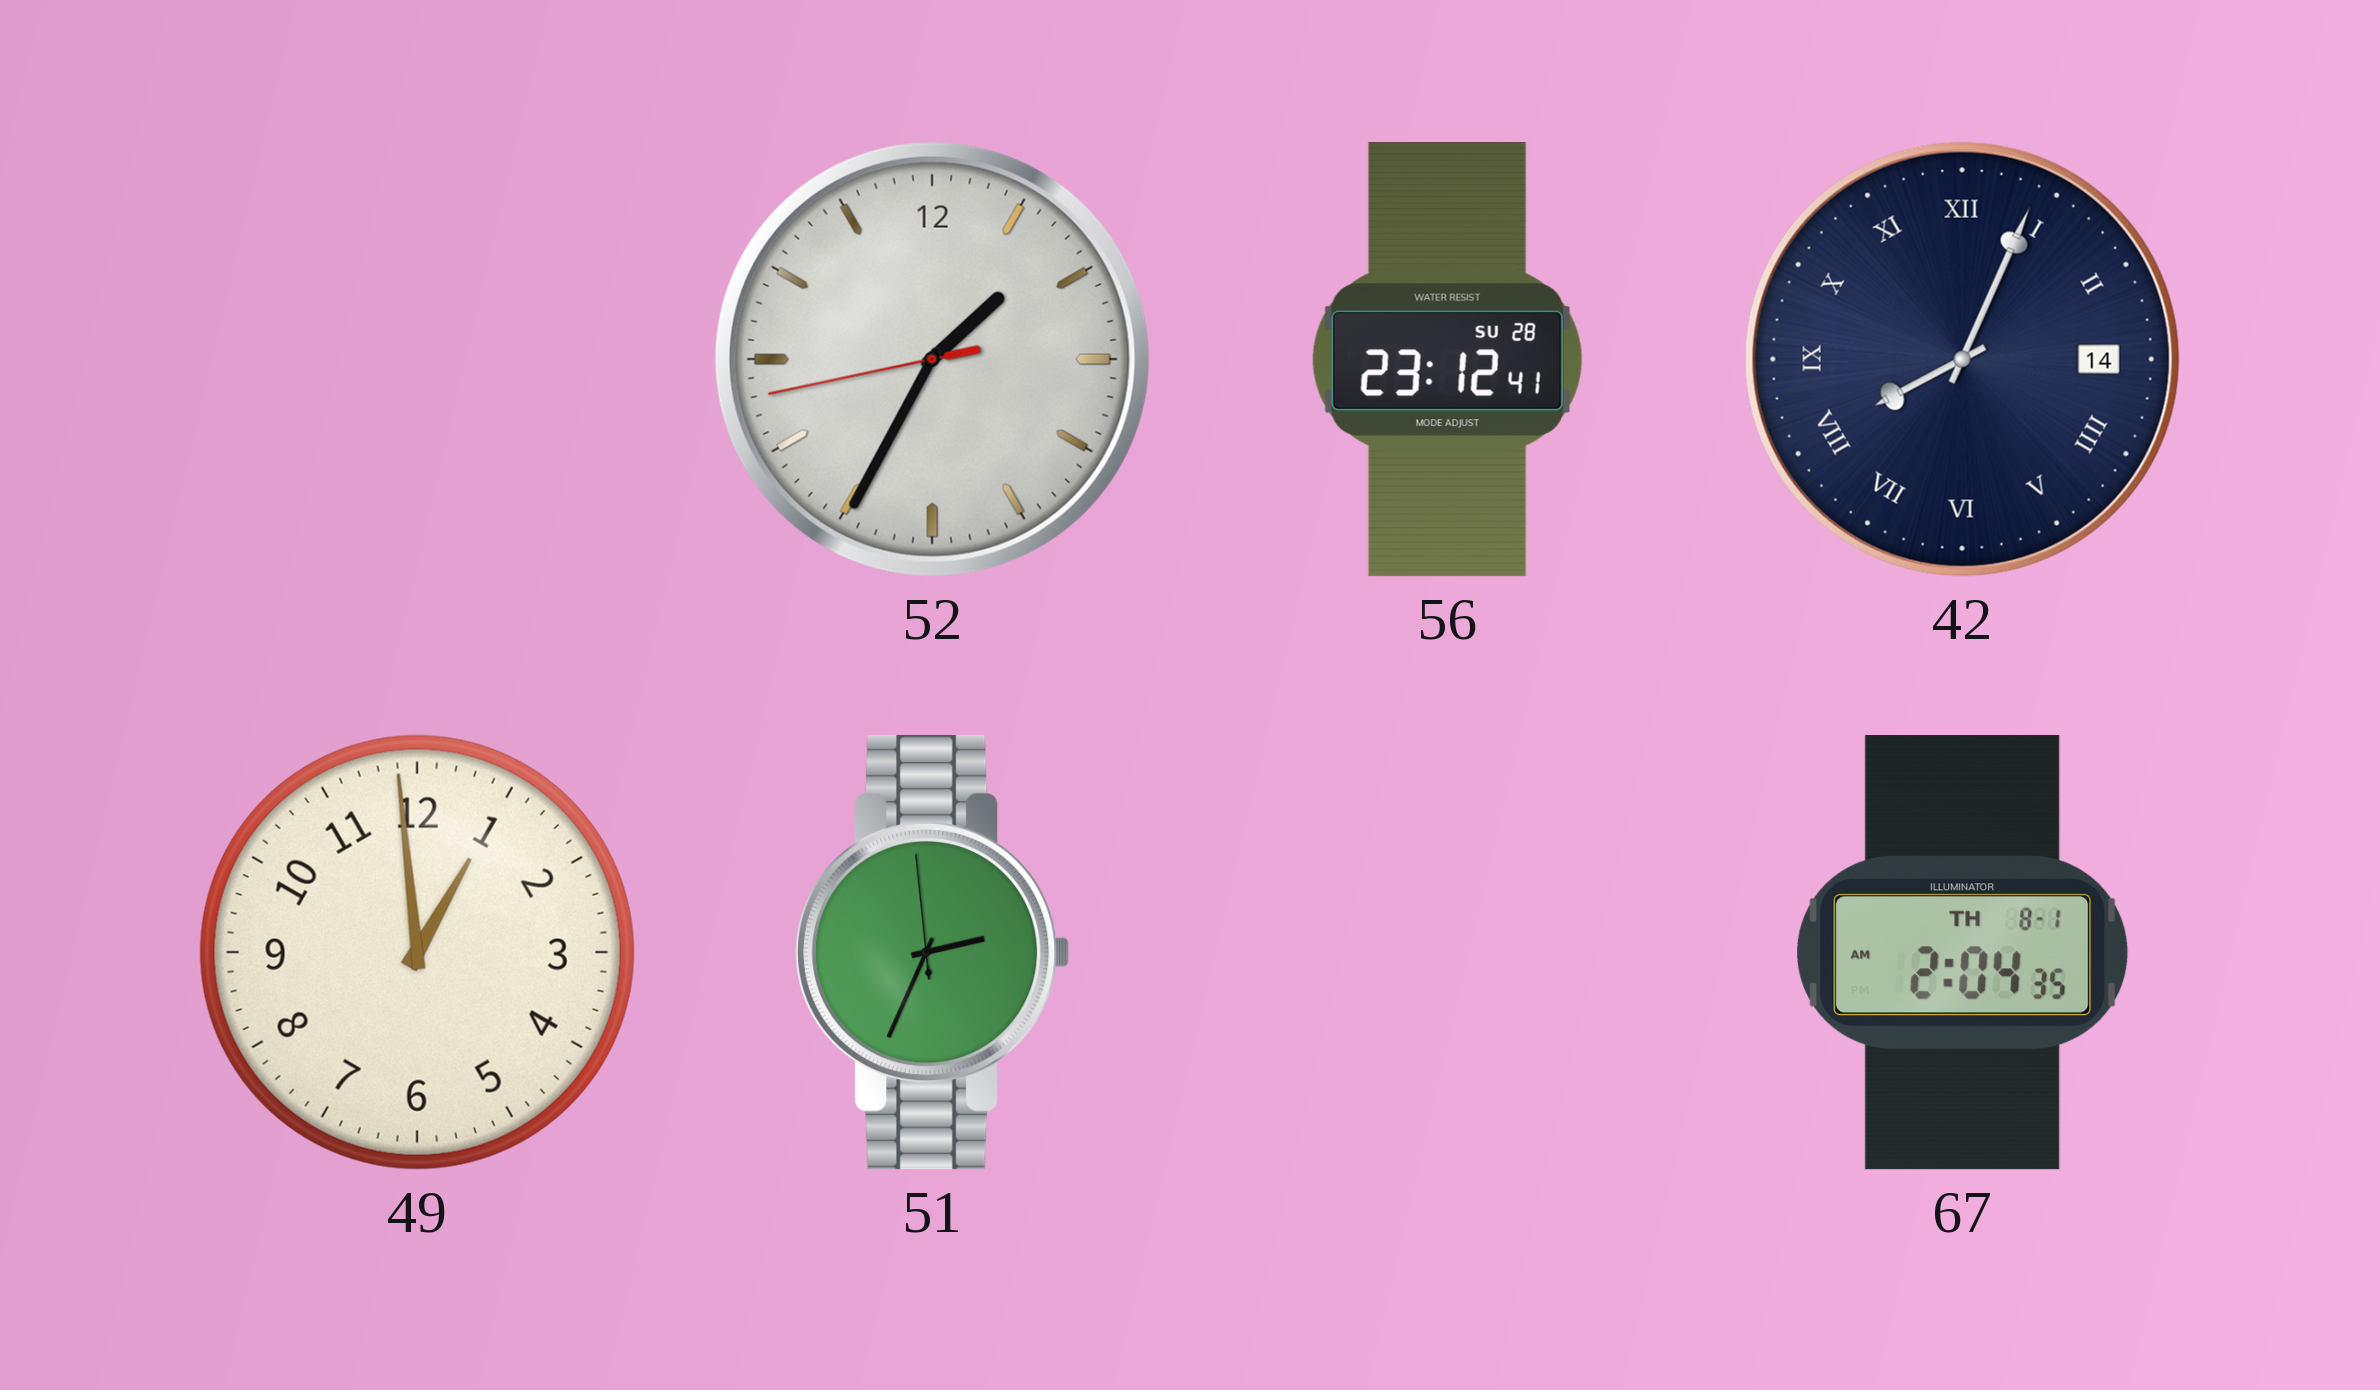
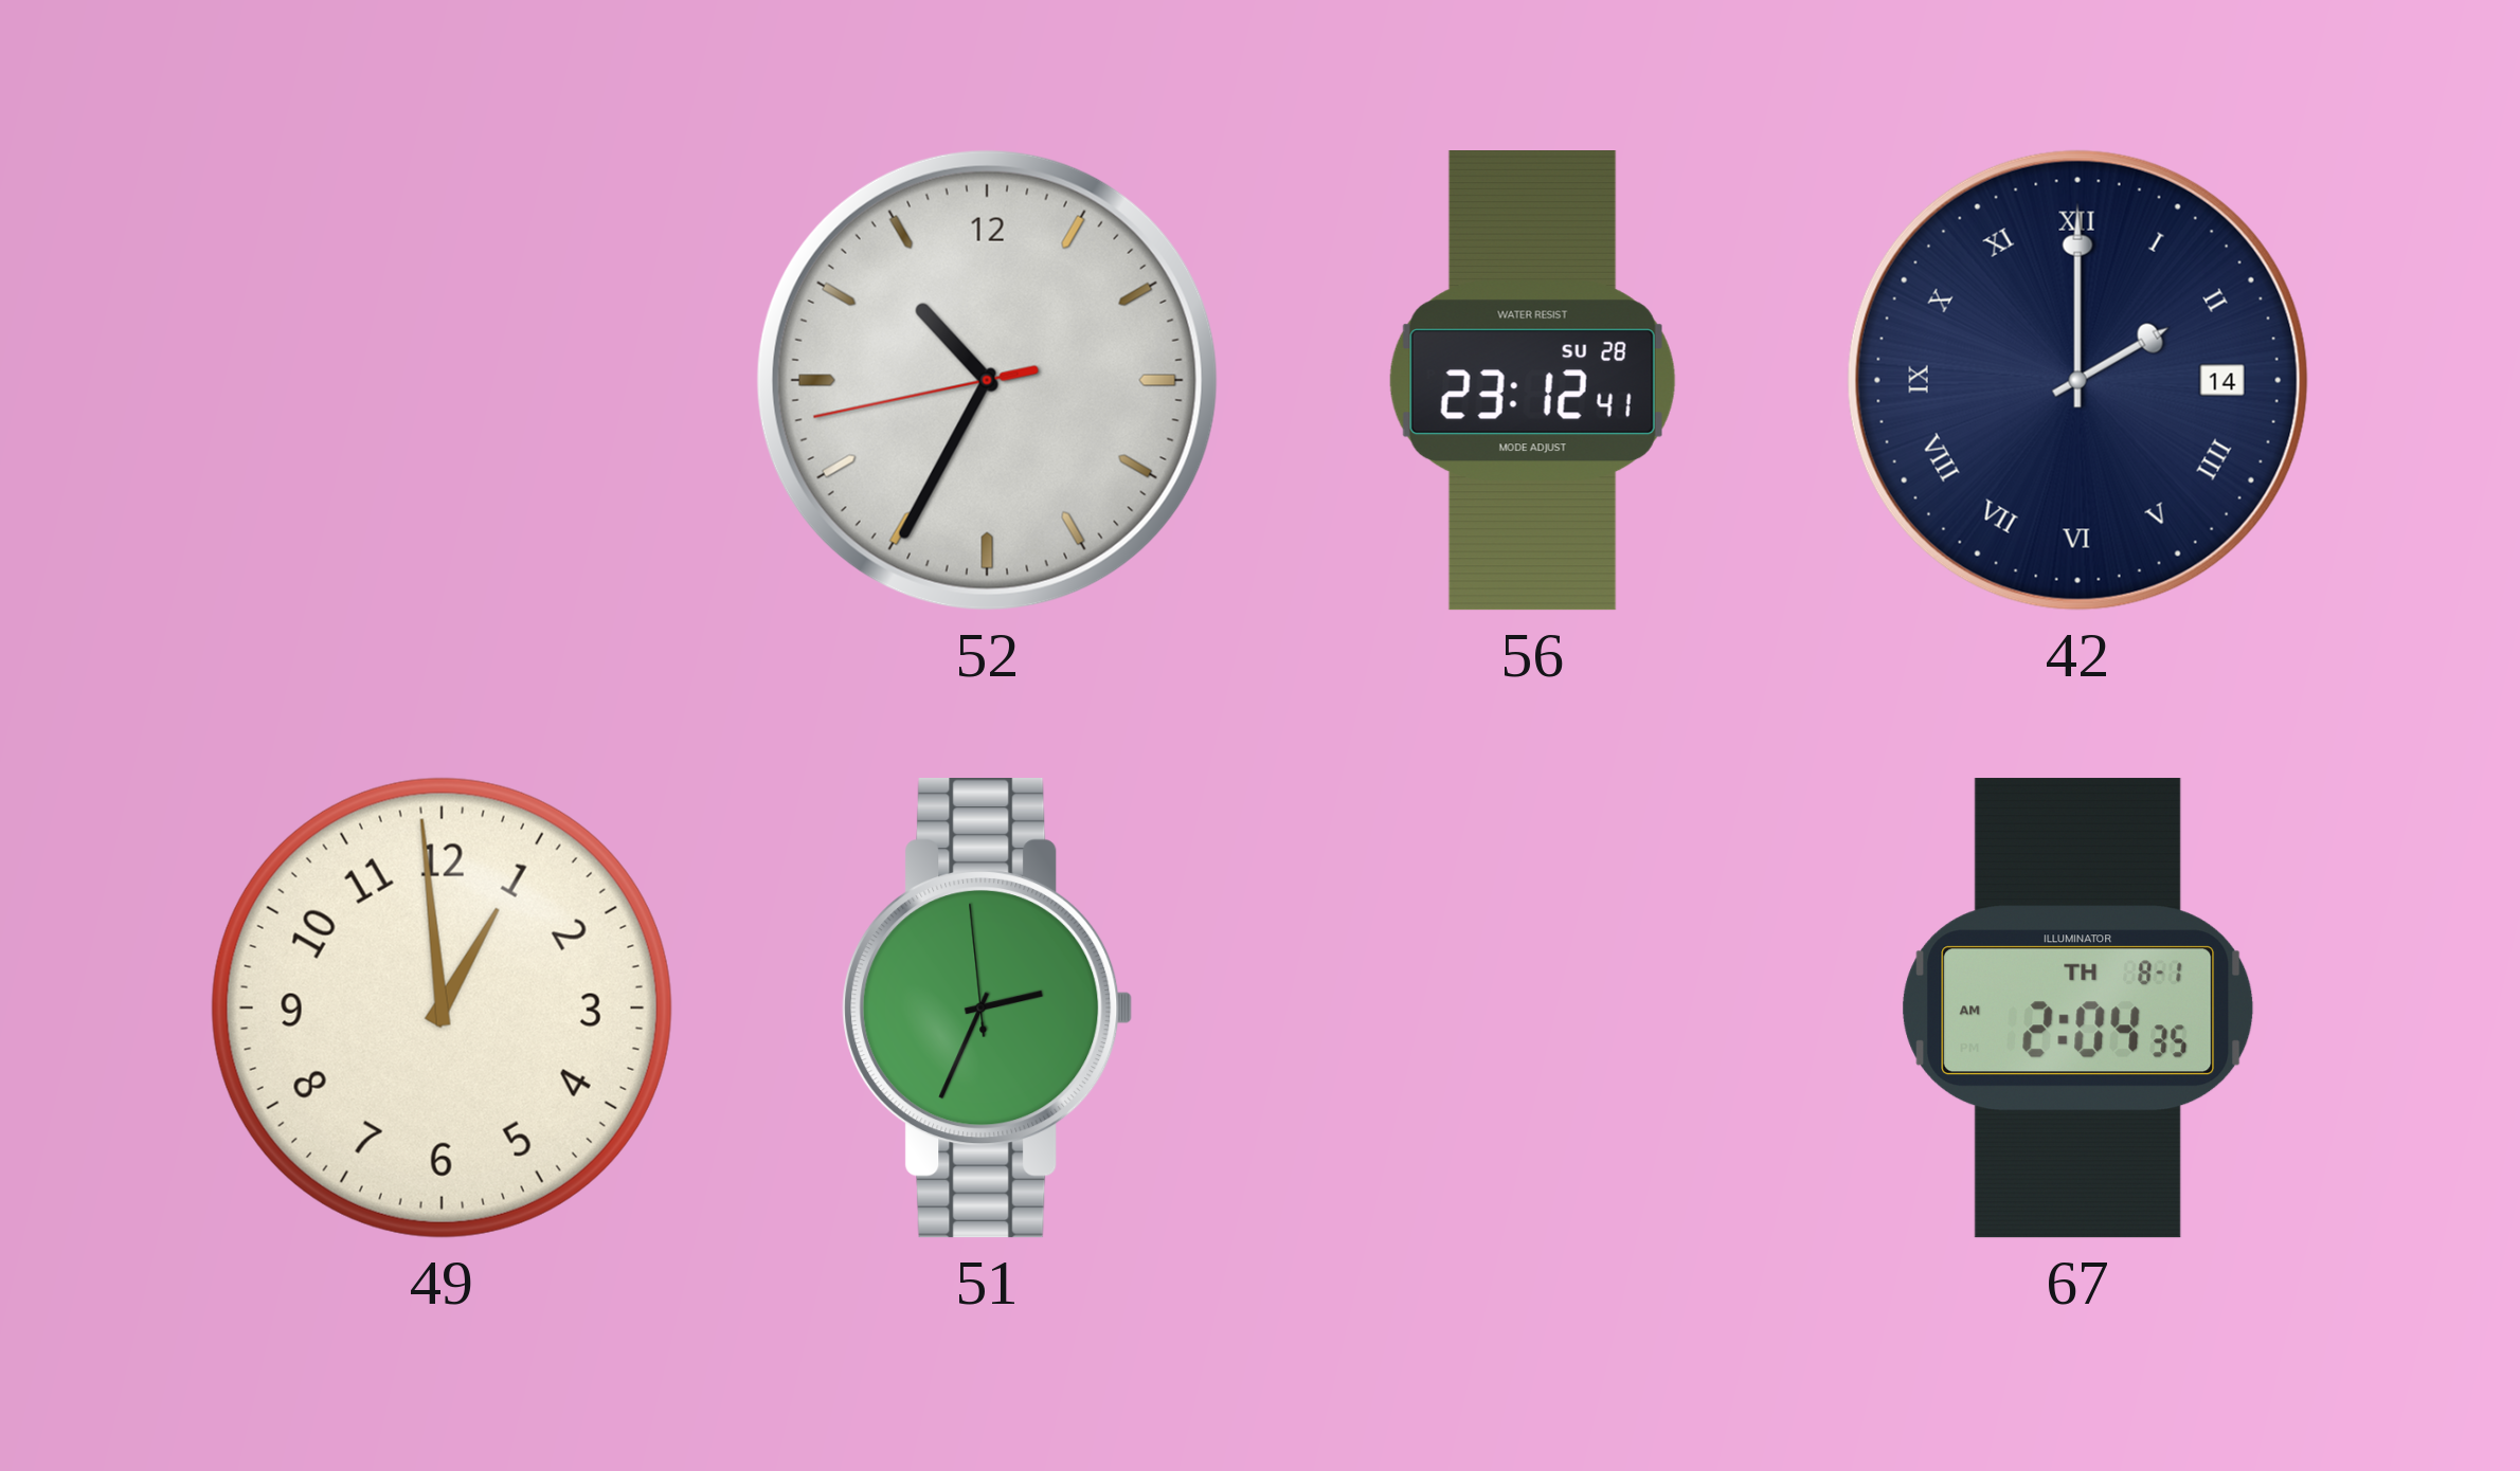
52: 1:34 -> 10:34
42: 8:04 -> 2:00
